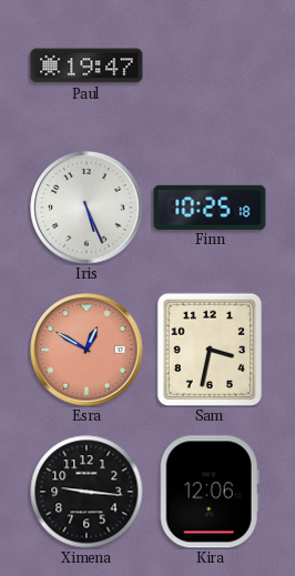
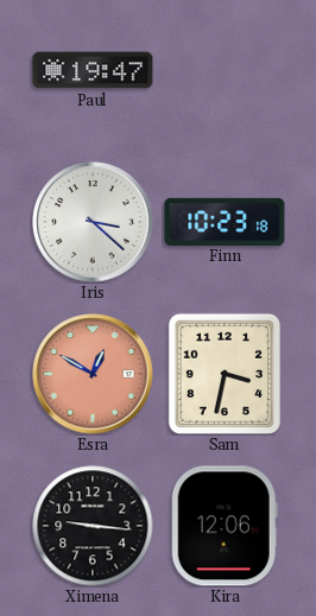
Iris: 5:26 -> 3:22
Finn: 10:25 -> 10:23
